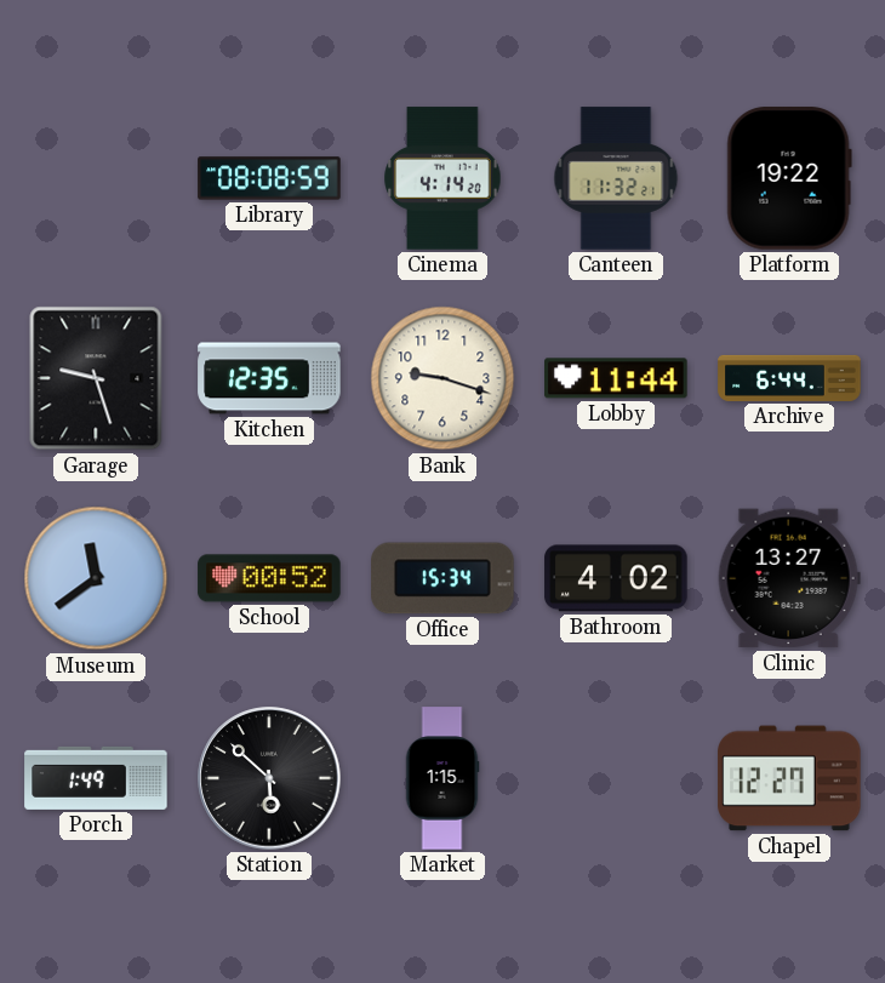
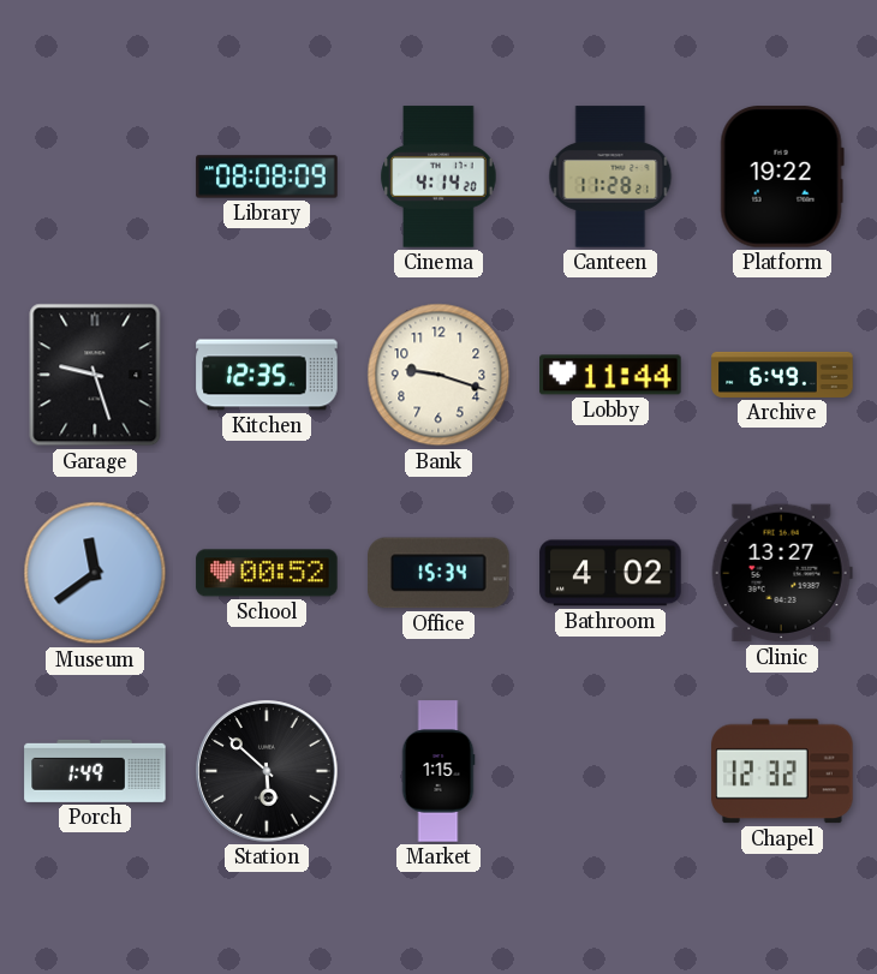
Library: 08:08:59 -> 08:08:09
Canteen: 11:32 -> 11:28
Archive: 6:44 -> 6:49
Chapel: 12:27 -> 12:32
